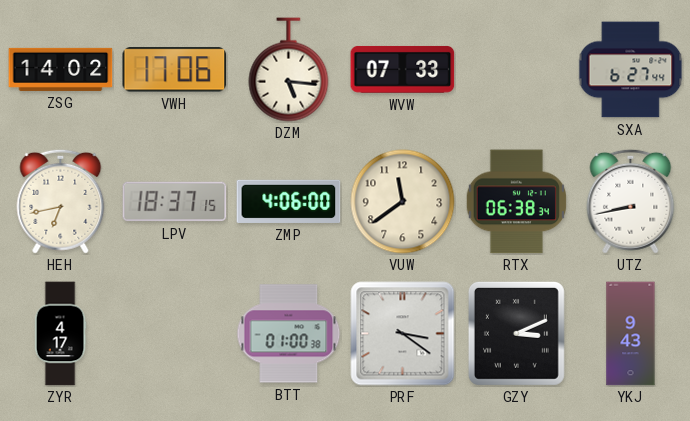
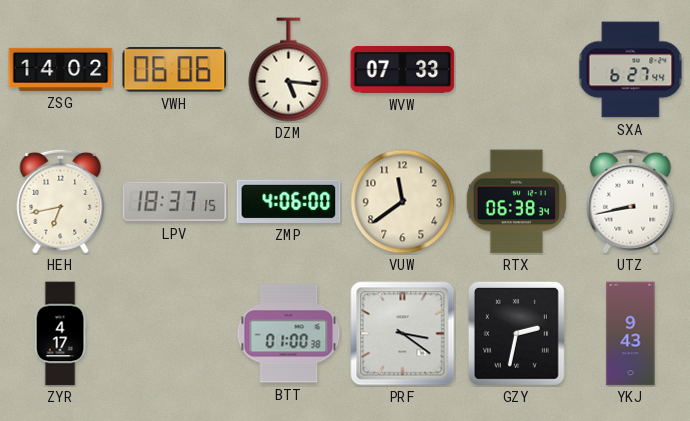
VWH: 17:06 -> 06:06
GZY: 3:11 -> 2:32
